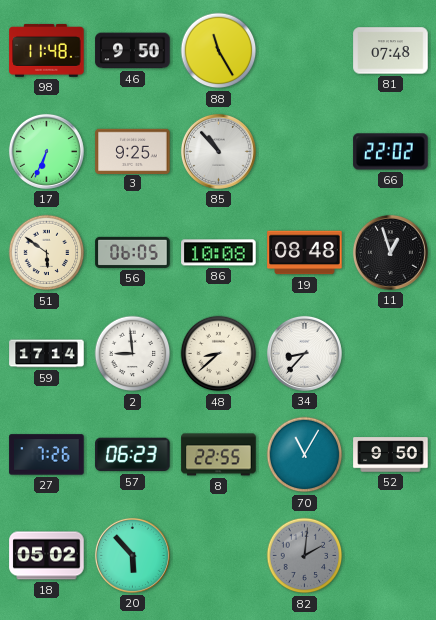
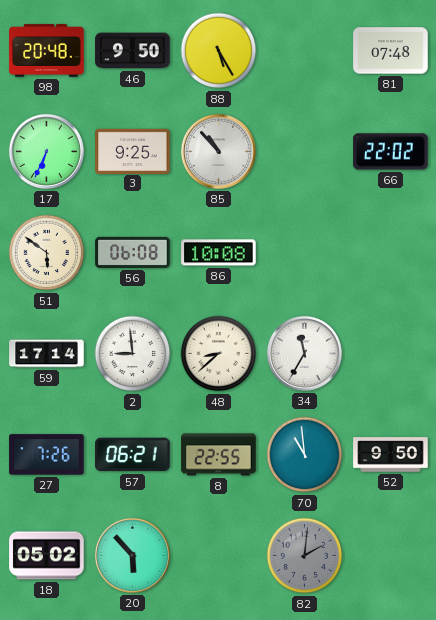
98: 11:48 -> 20:48
88: 11:25 -> 5:25
56: 06:05 -> 06:08
19: 08:48 -> none
11: 12:57 -> none
34: 8:37 -> 11:35
57: 06:23 -> 06:21
70: 11:05 -> 10:59
